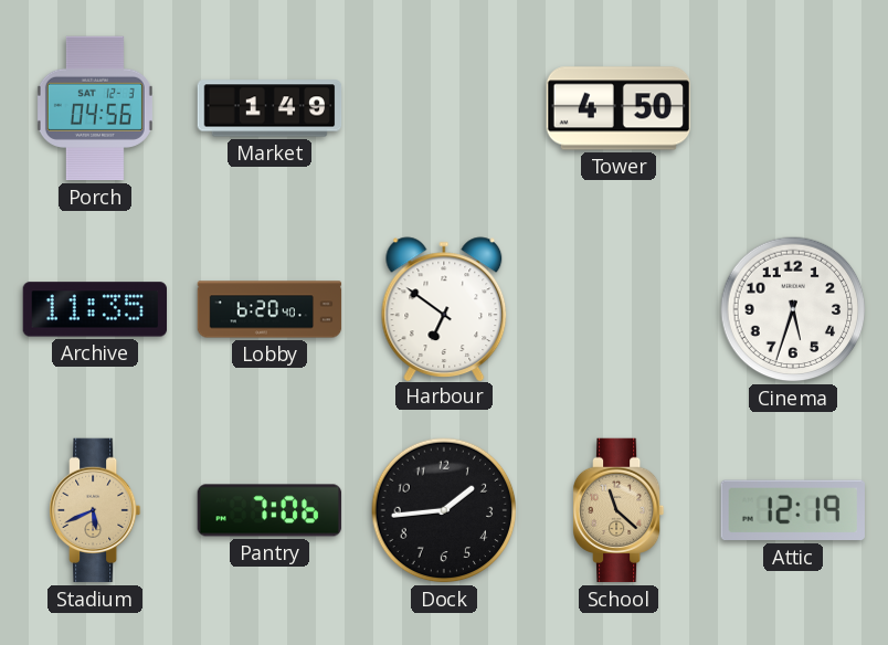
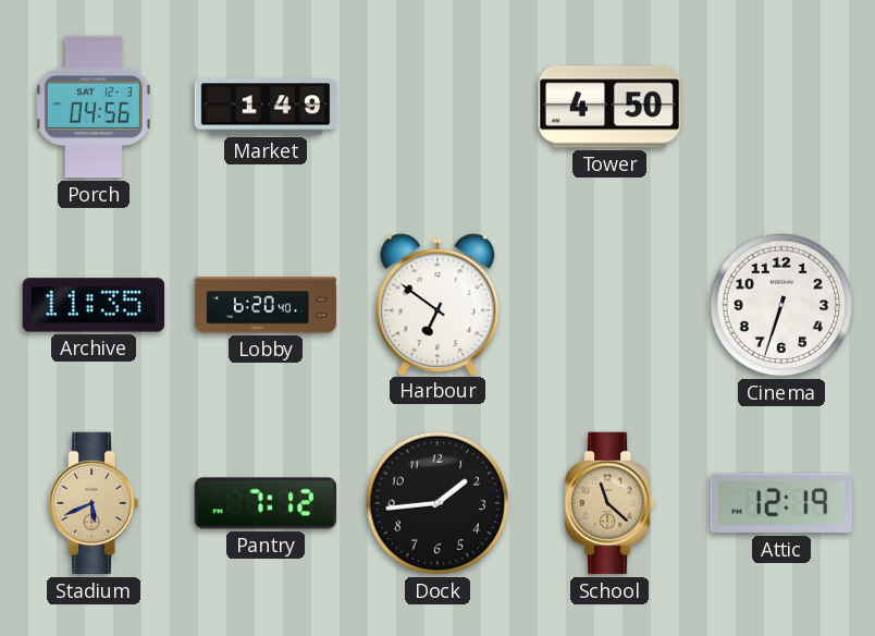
Cinema: 5:33 -> 6:33
Pantry: 7:06 -> 7:12
